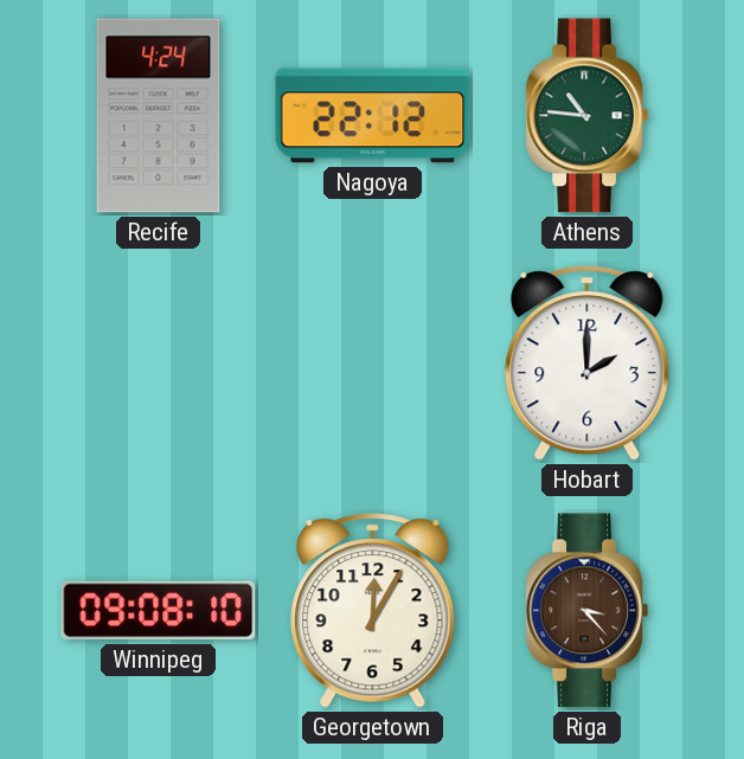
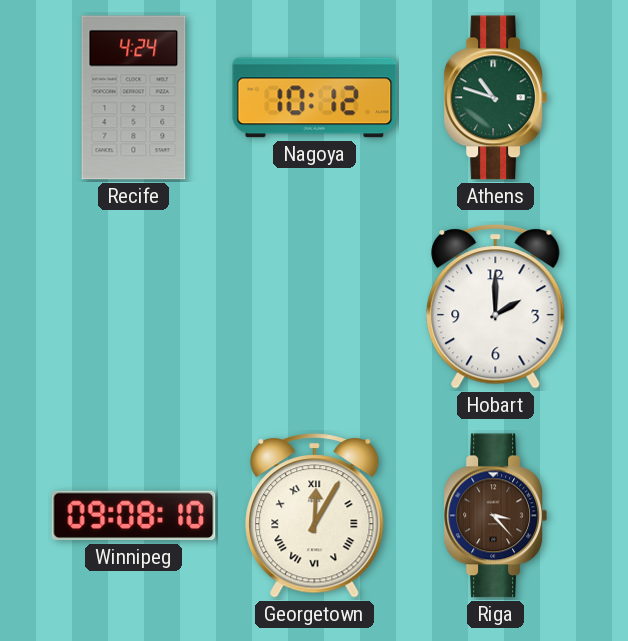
Nagoya: 22:12 -> 10:12
Athens: 10:46 -> 10:48
Georgetown numerals: Arabic -> Roman
